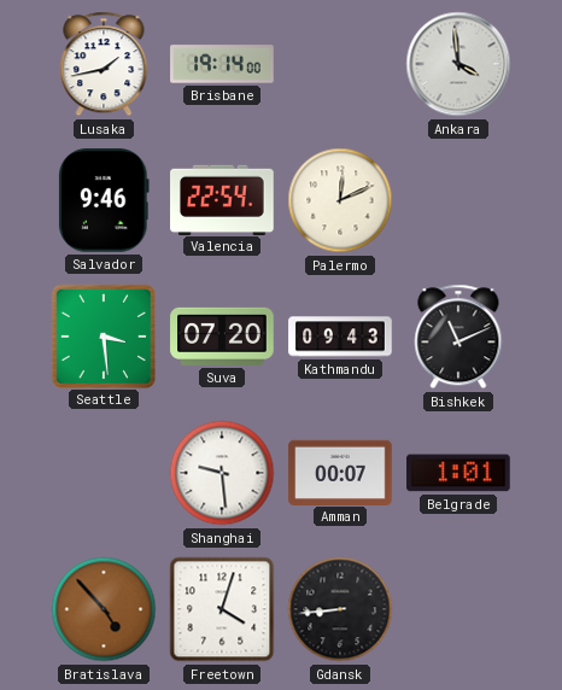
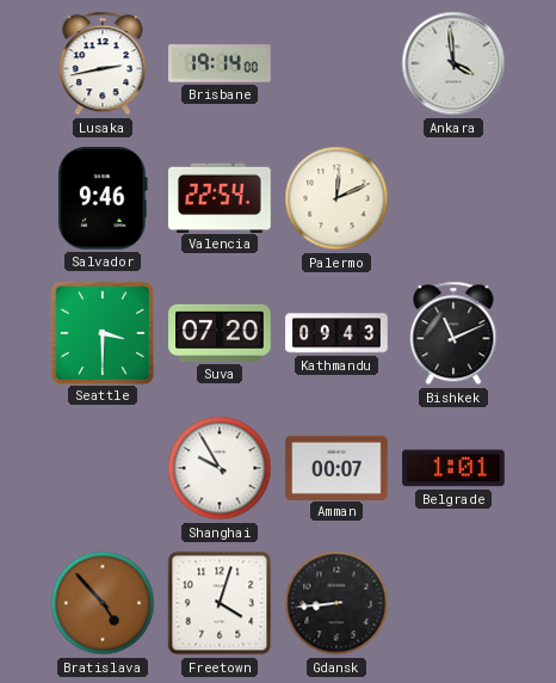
Lusaka: 1:43 -> 2:43
Seattle: 3:29 -> 3:30
Shanghai: 9:29 -> 9:55
